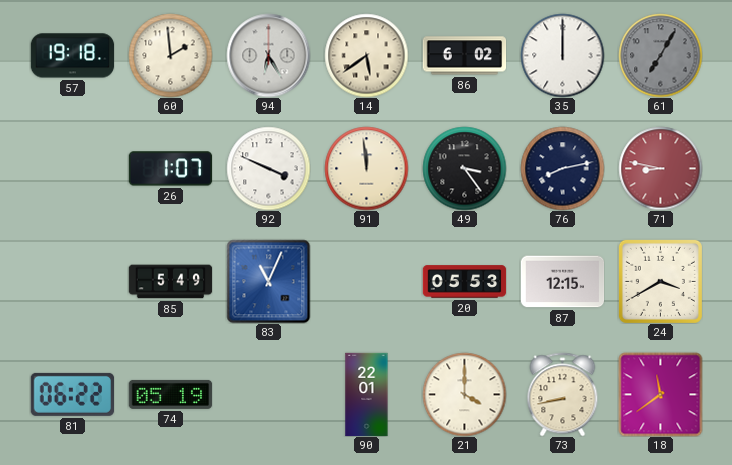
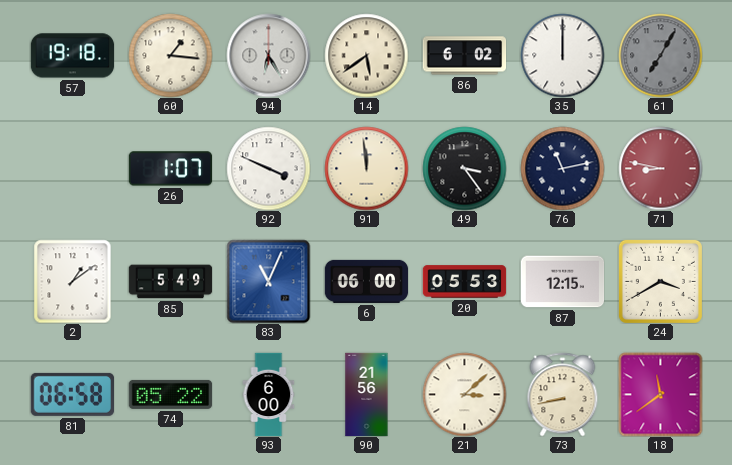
60: 1:59 -> 1:16
76: 8:13 -> 11:13
2: none -> 1:09
6: none -> 06:00
81: 06:22 -> 06:58
74: 05:19 -> 05:22
93: none -> 6:00
90: 22:01 -> 21:56
21: 4:00 -> 3:08
